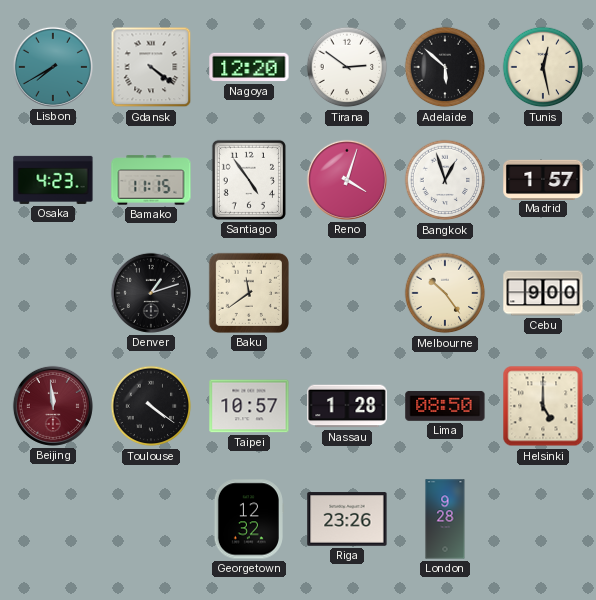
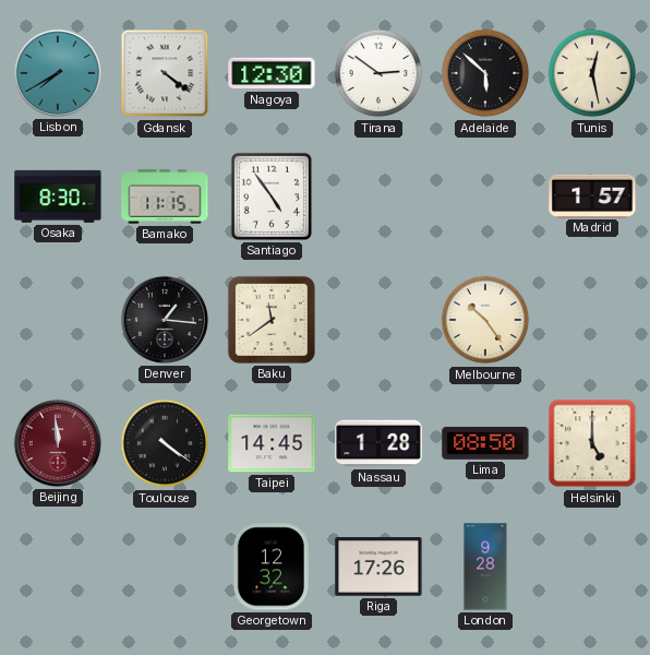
Nagoya: 12:20 -> 12:30
Osaka: 4:23 -> 8:30
Reno: 4:03 -> none
Bangkok: 12:57 -> none
Denver: 1:12 -> 1:16
Cebu: 9:00 -> none
Taipei: 10:57 -> 14:45
Riga: 23:26 -> 17:26
